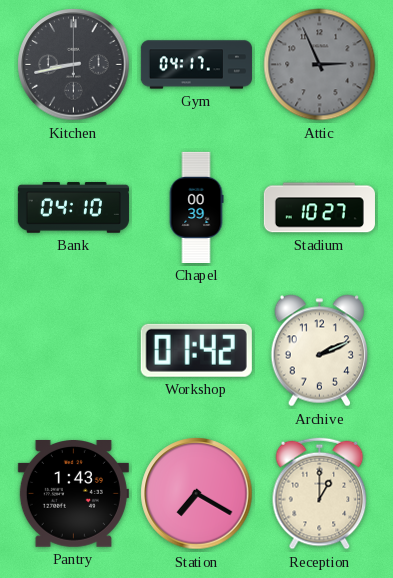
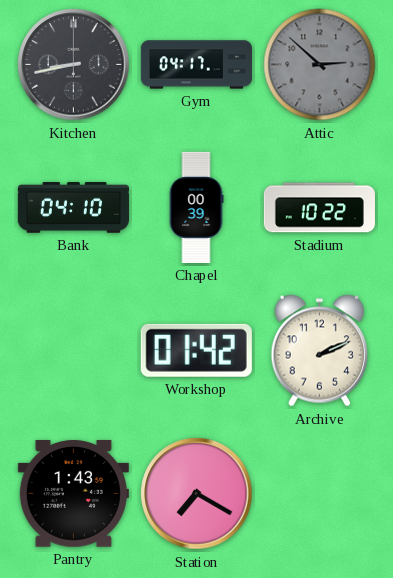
Attic: 2:56 -> 2:52
Stadium: 10:27 -> 10:22
Reception: 1:00 -> none
